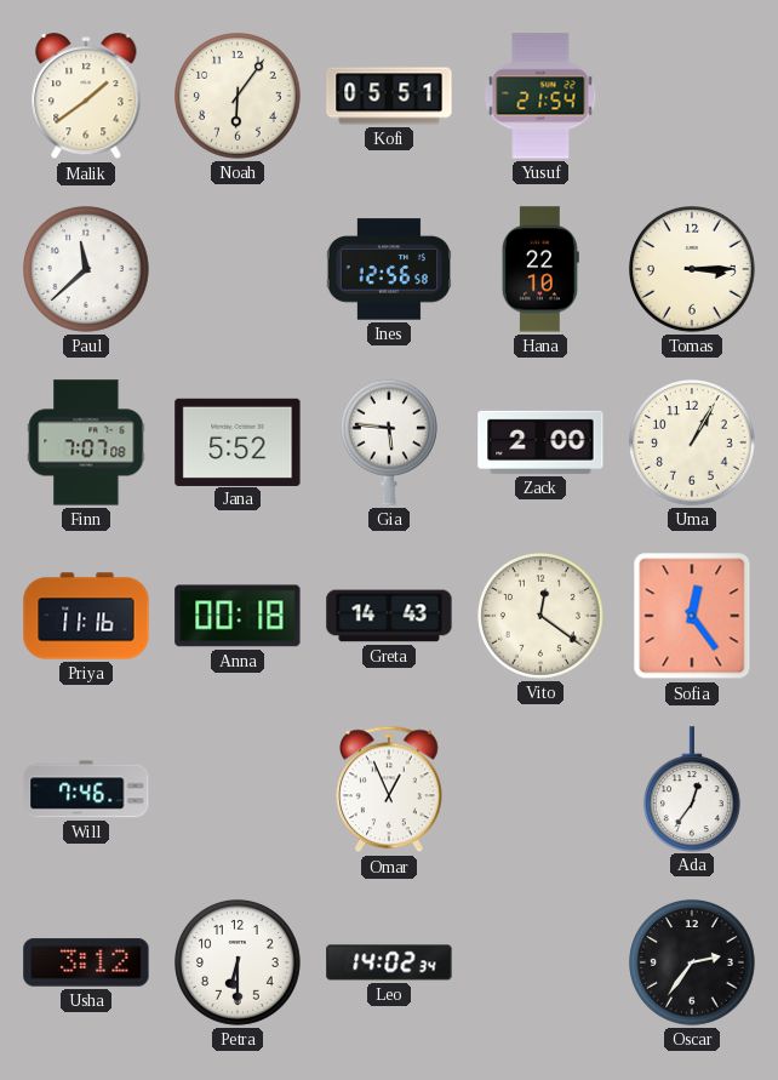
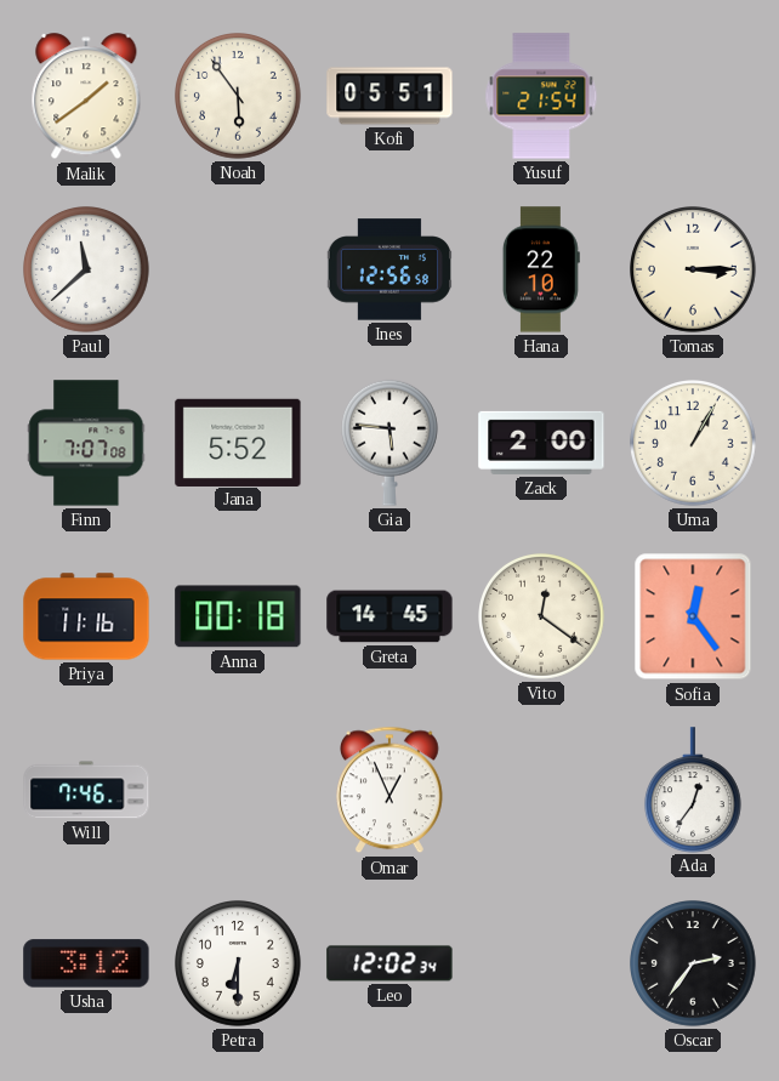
Noah: 6:06 -> 5:54
Greta: 14:43 -> 14:45
Leo: 14:02 -> 12:02
